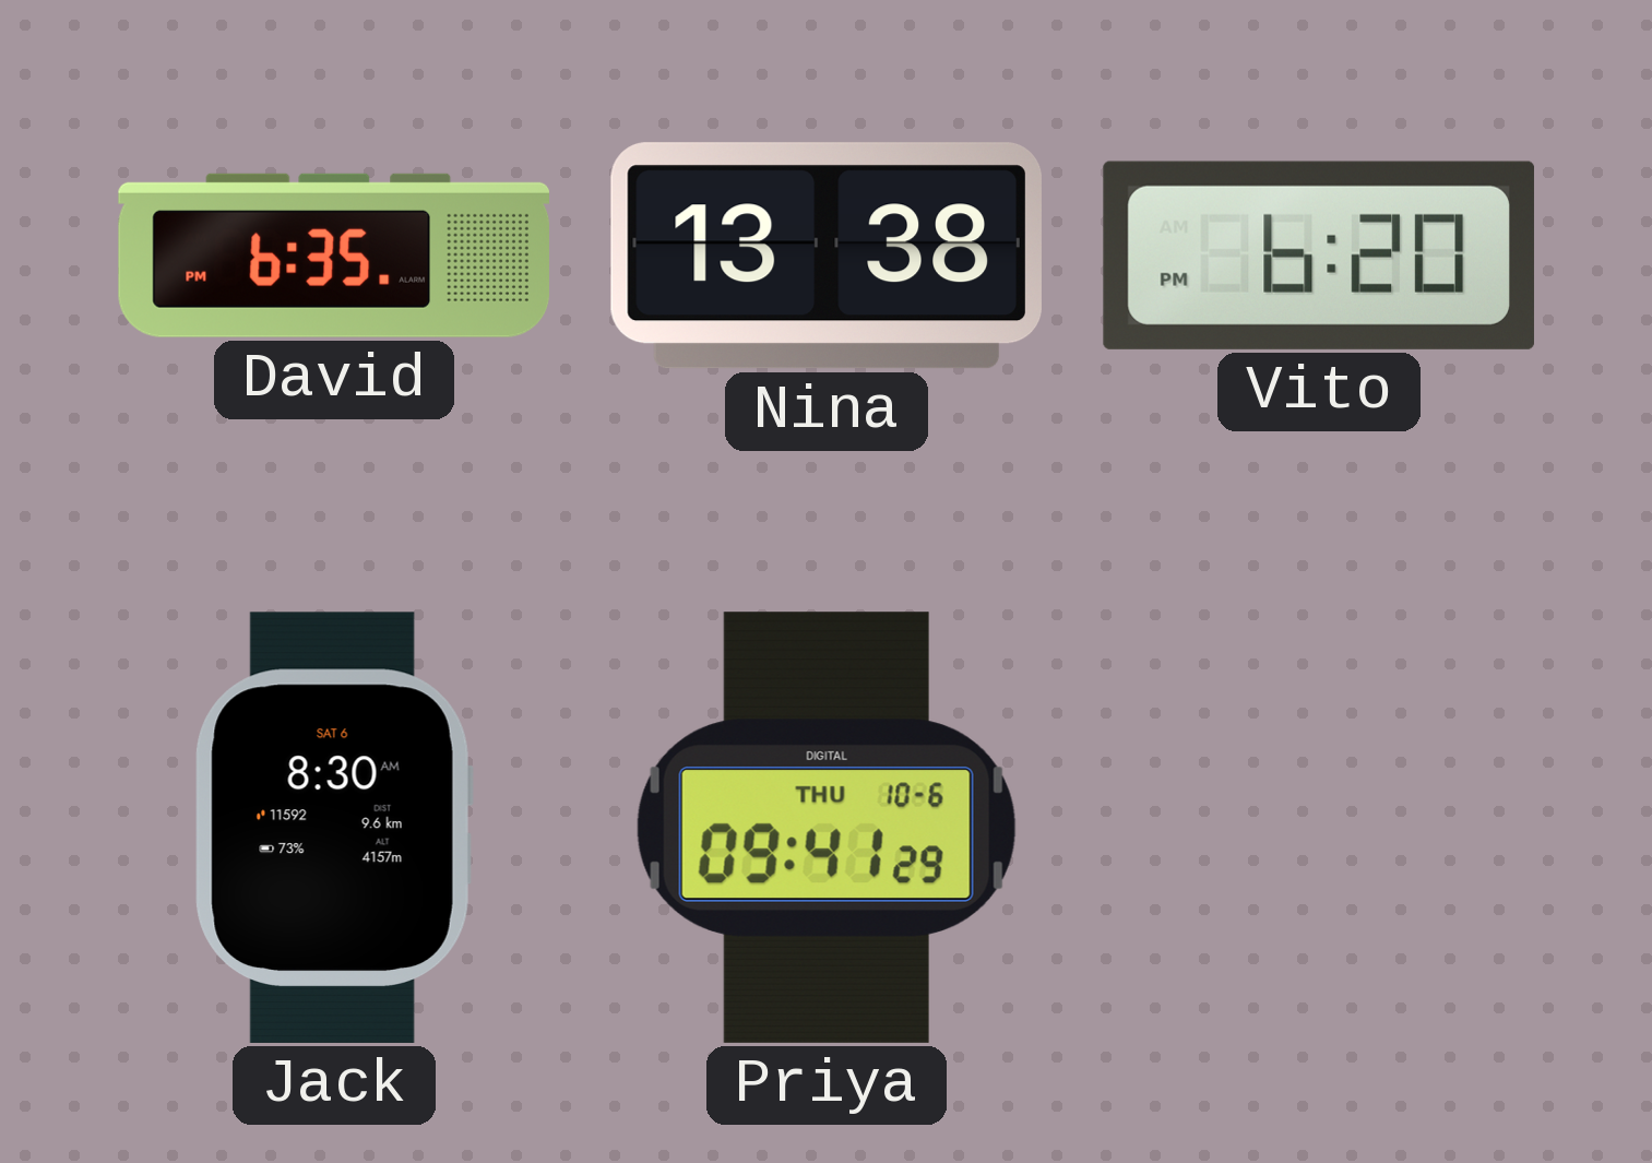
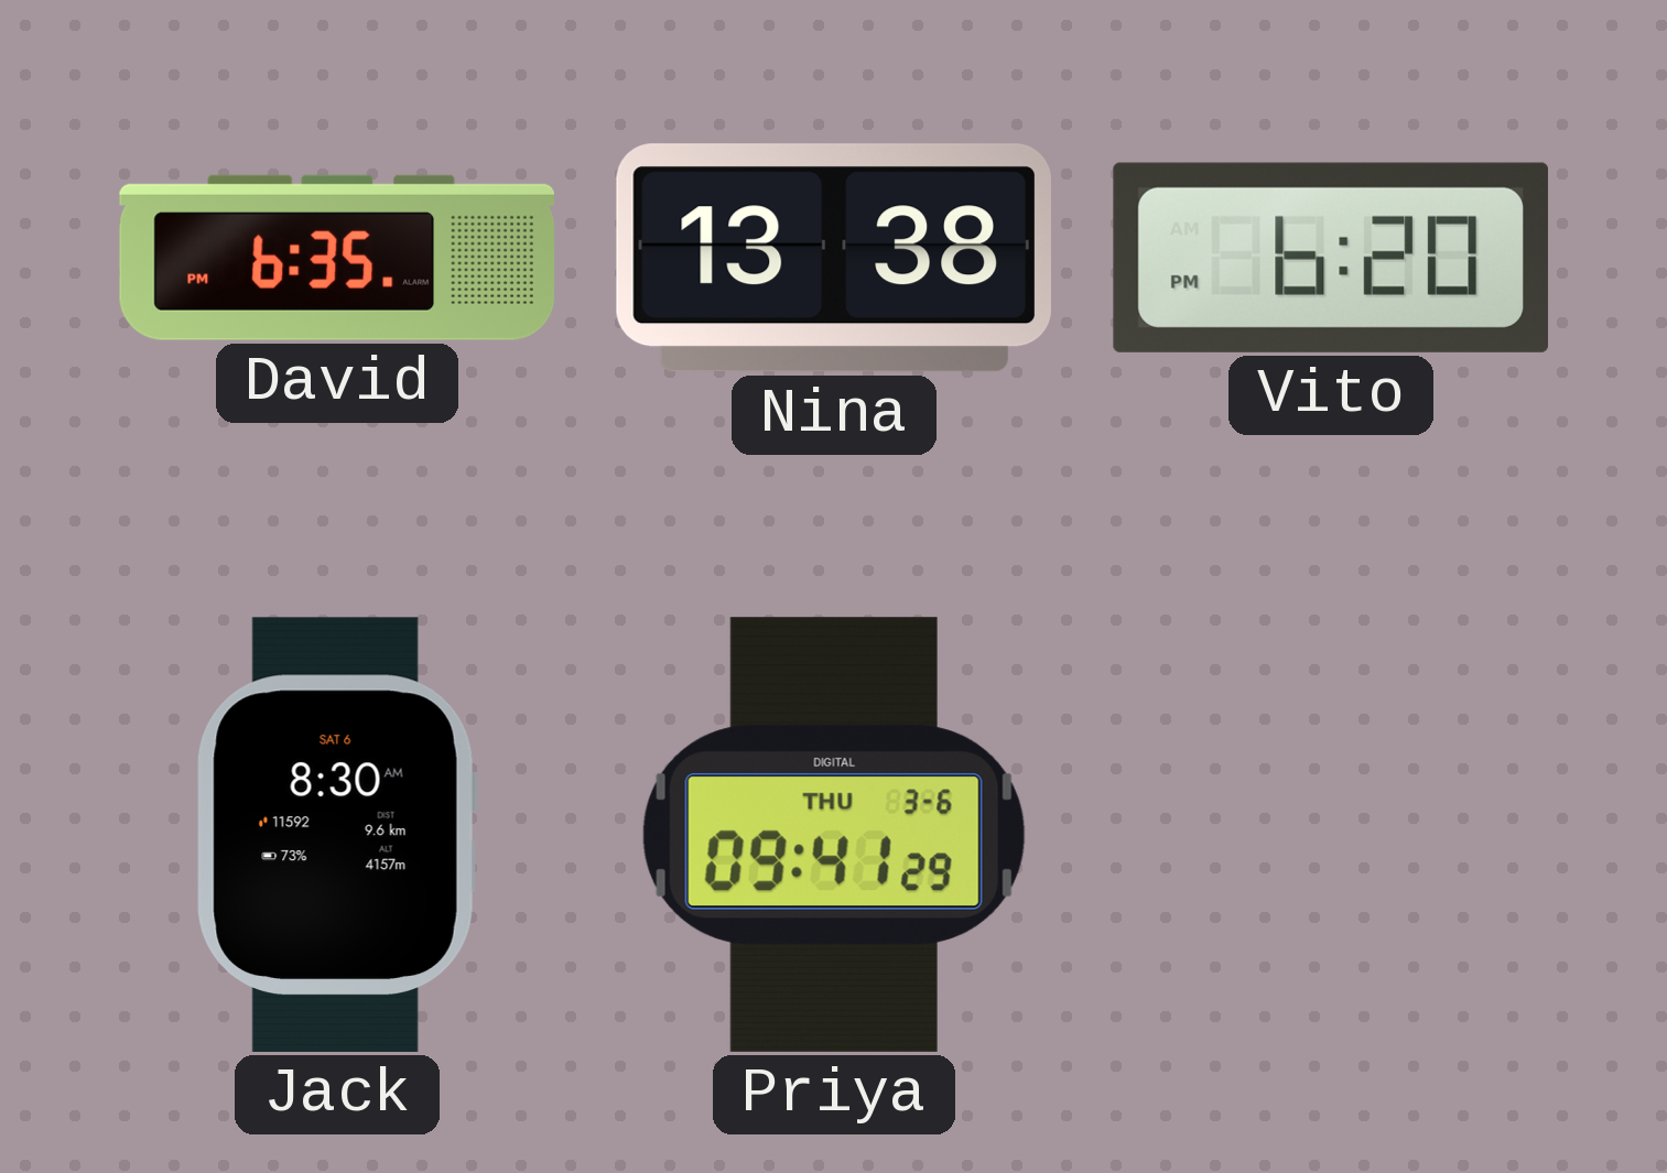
Priya date: THU 10-6 -> THU 3-6
